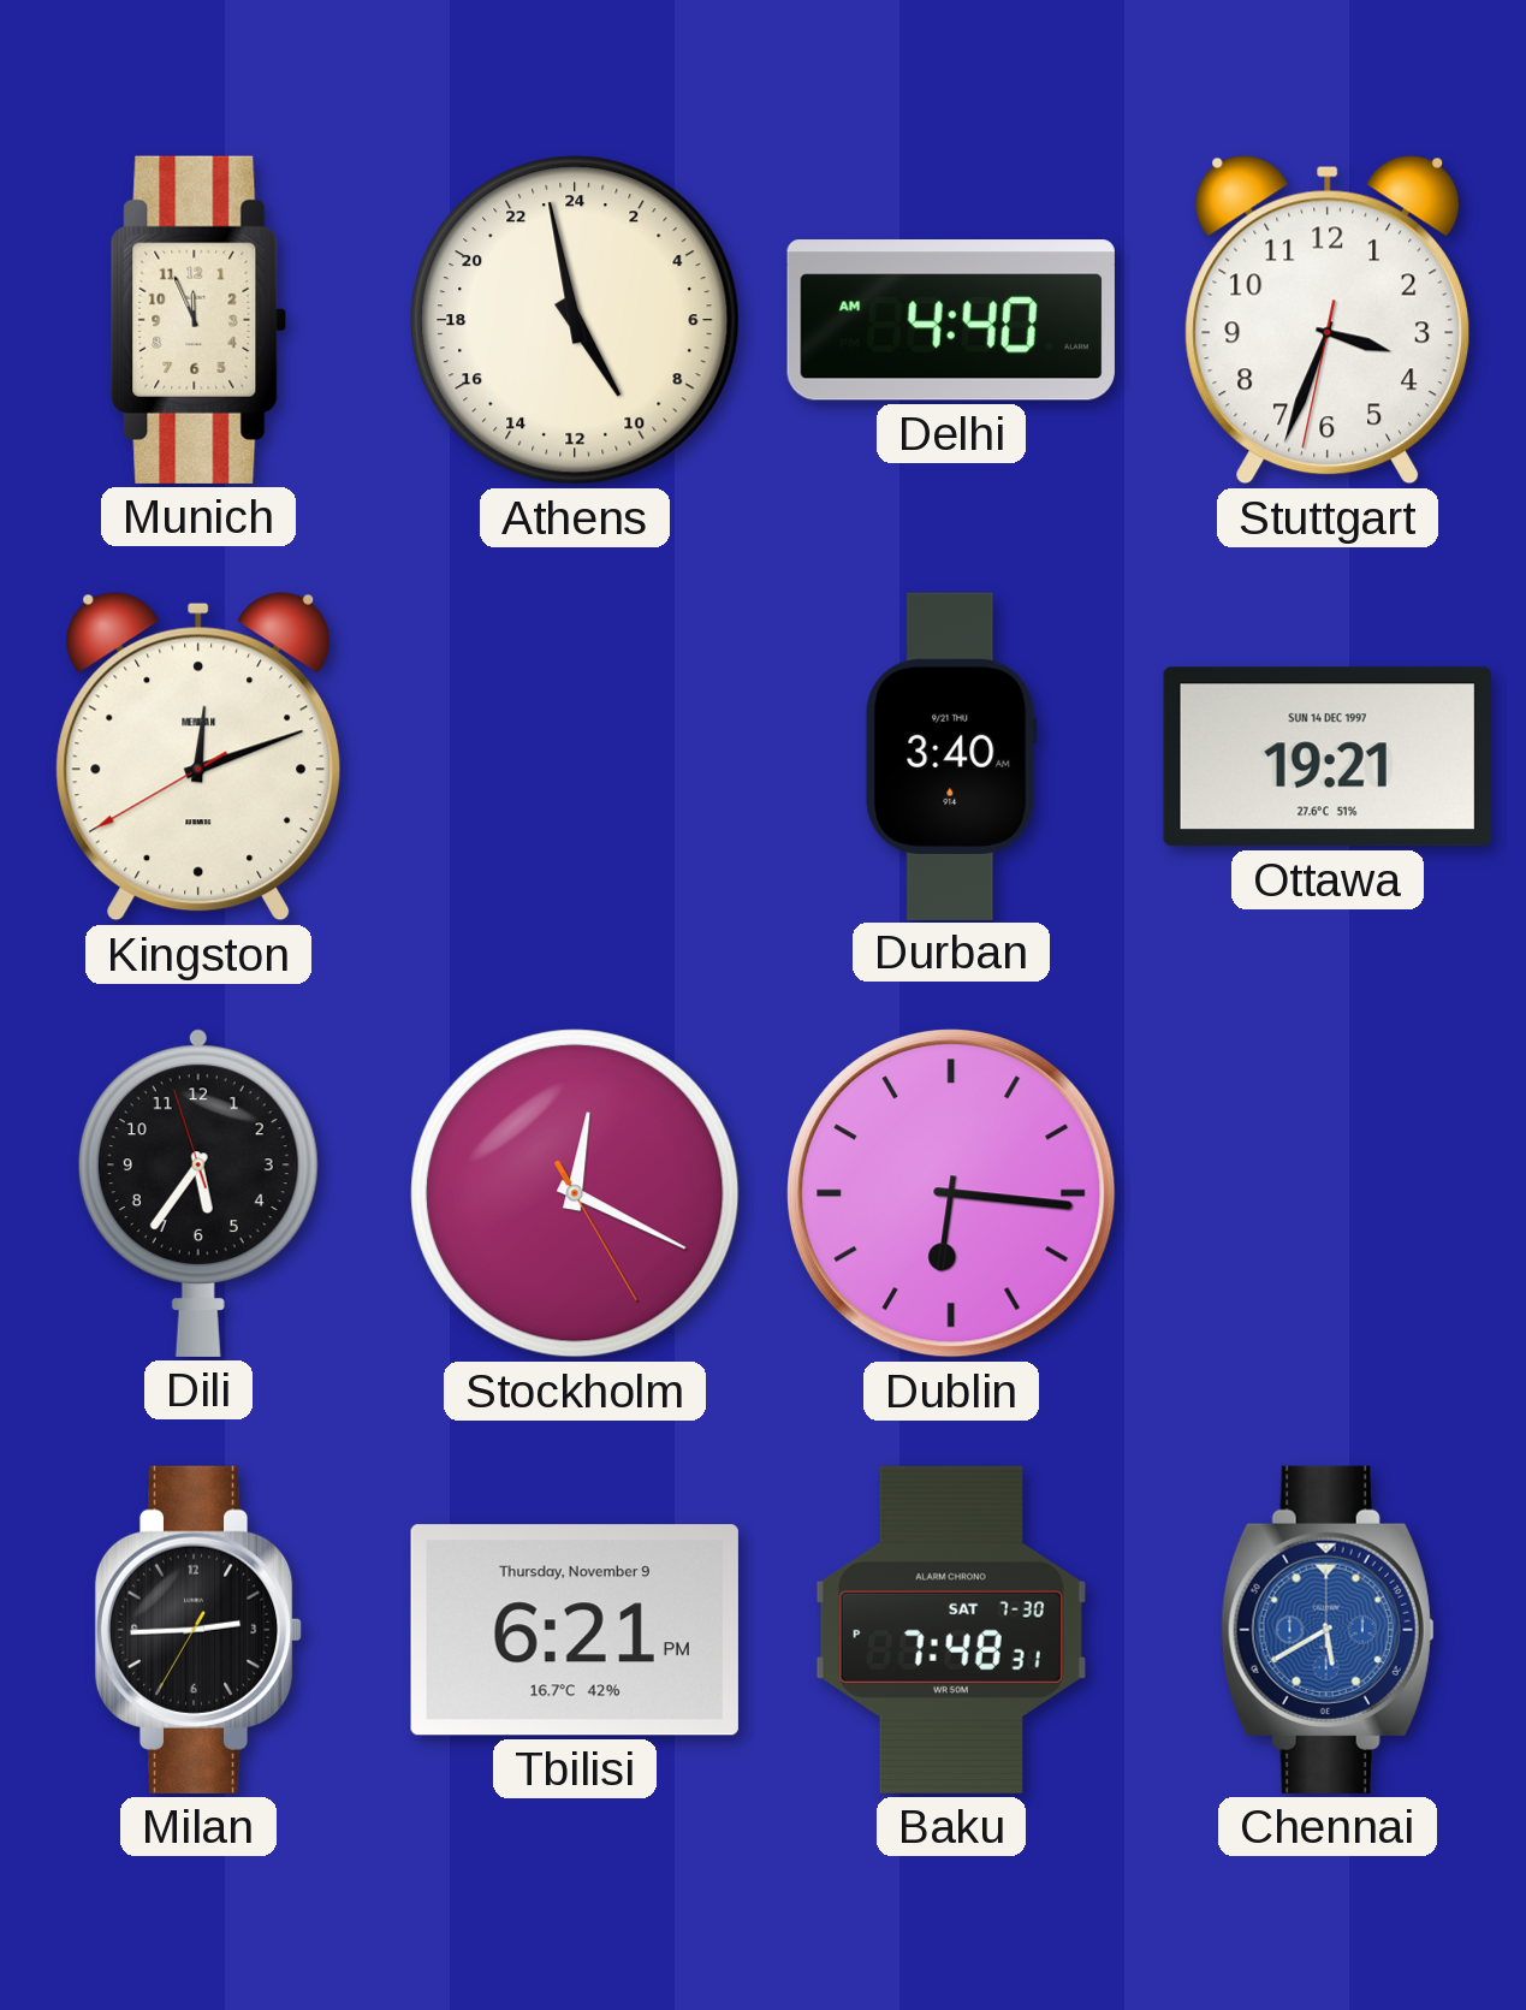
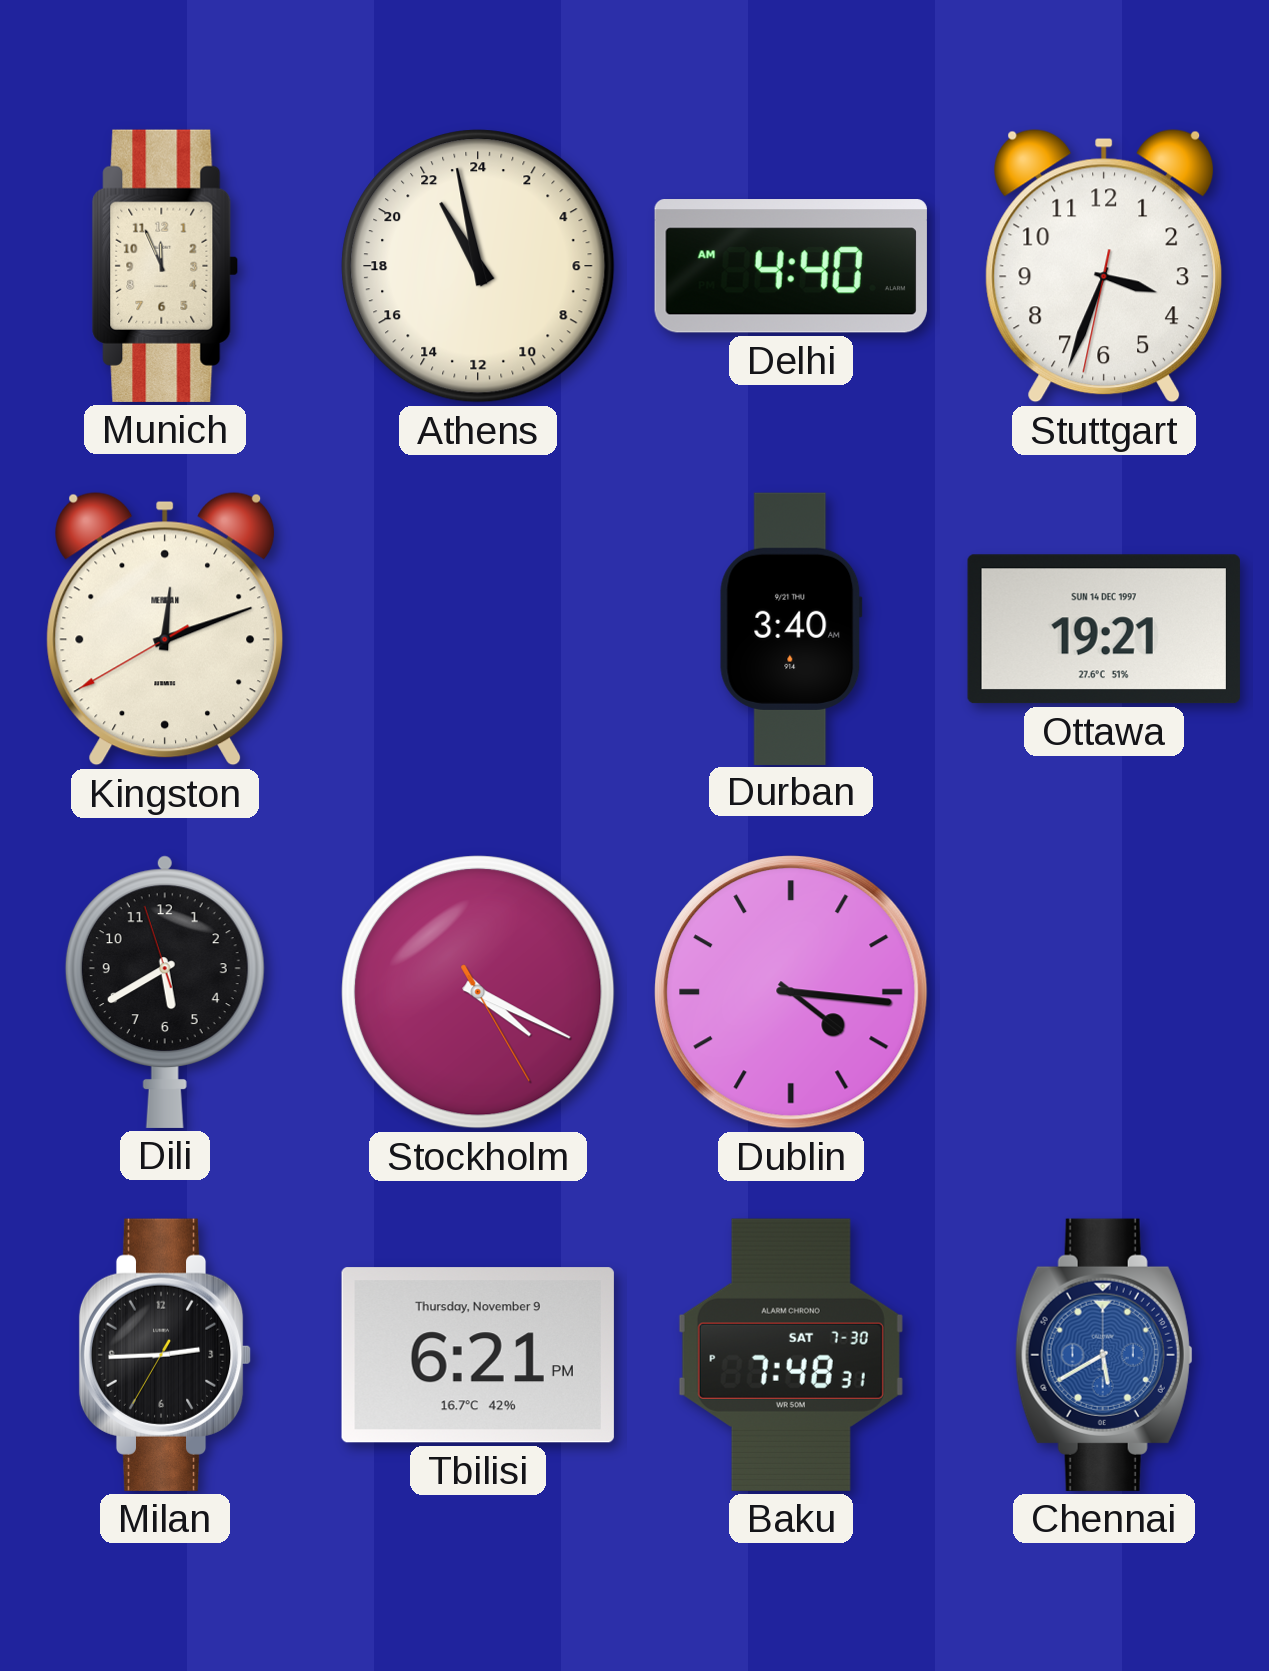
Athens: 9:58 -> 21:58
Dili: 5:35 -> 5:39
Stockholm: 12:19 -> 4:19
Dublin: 6:16 -> 4:16
